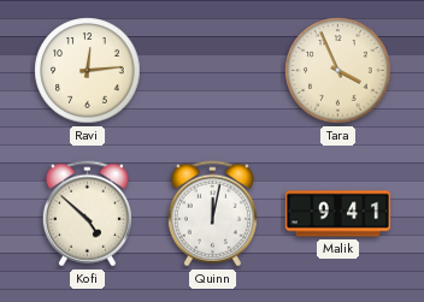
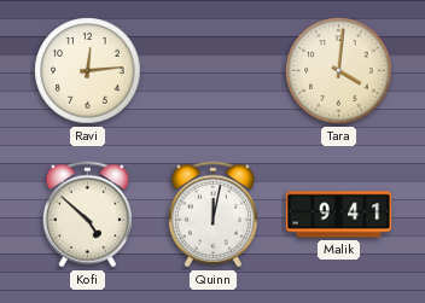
Tara: 3:56 -> 4:01
